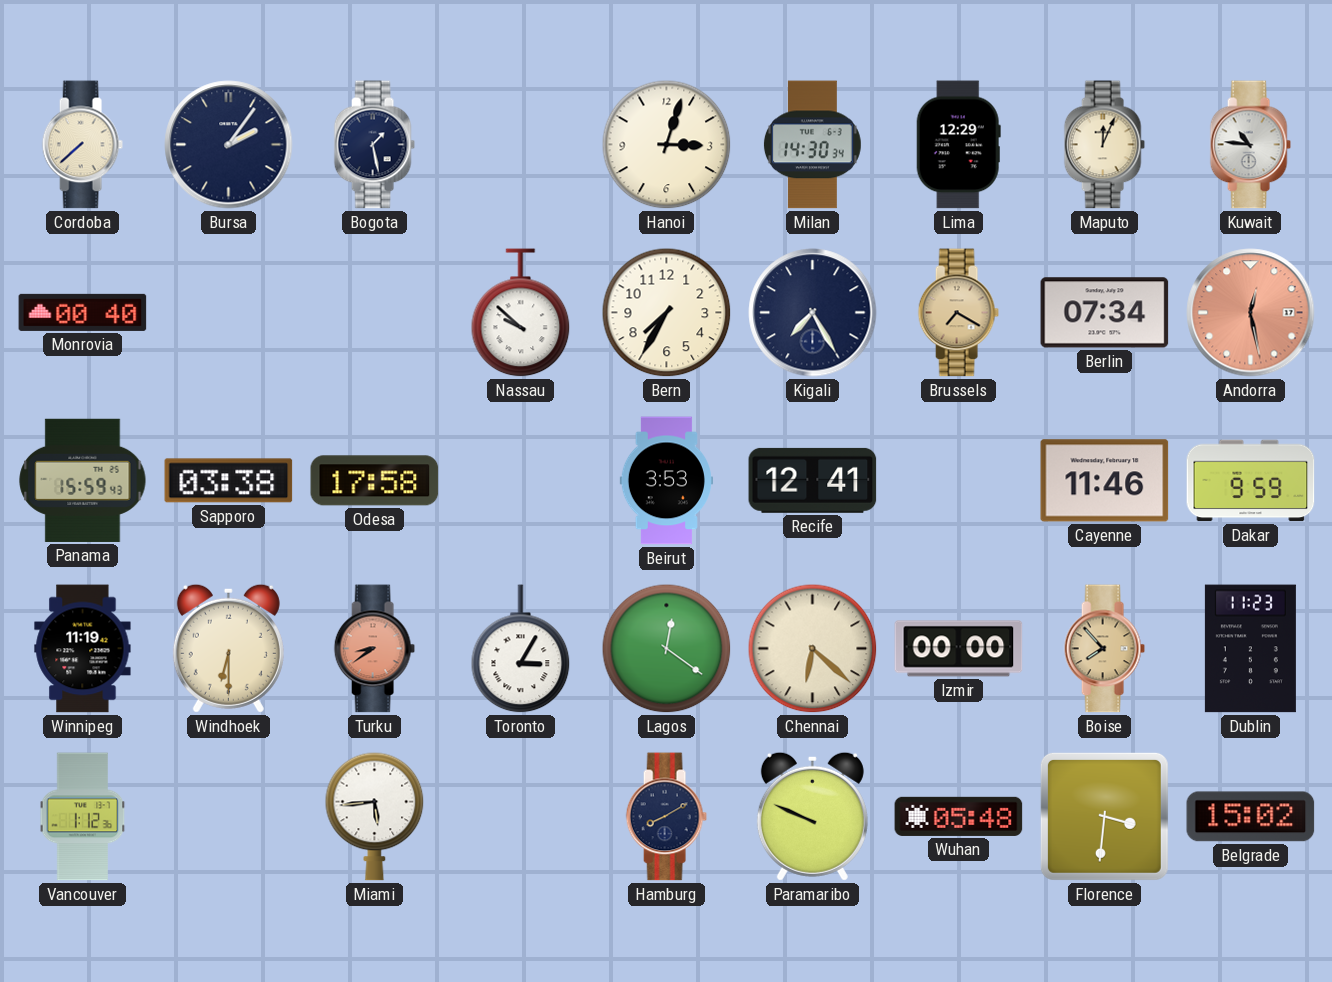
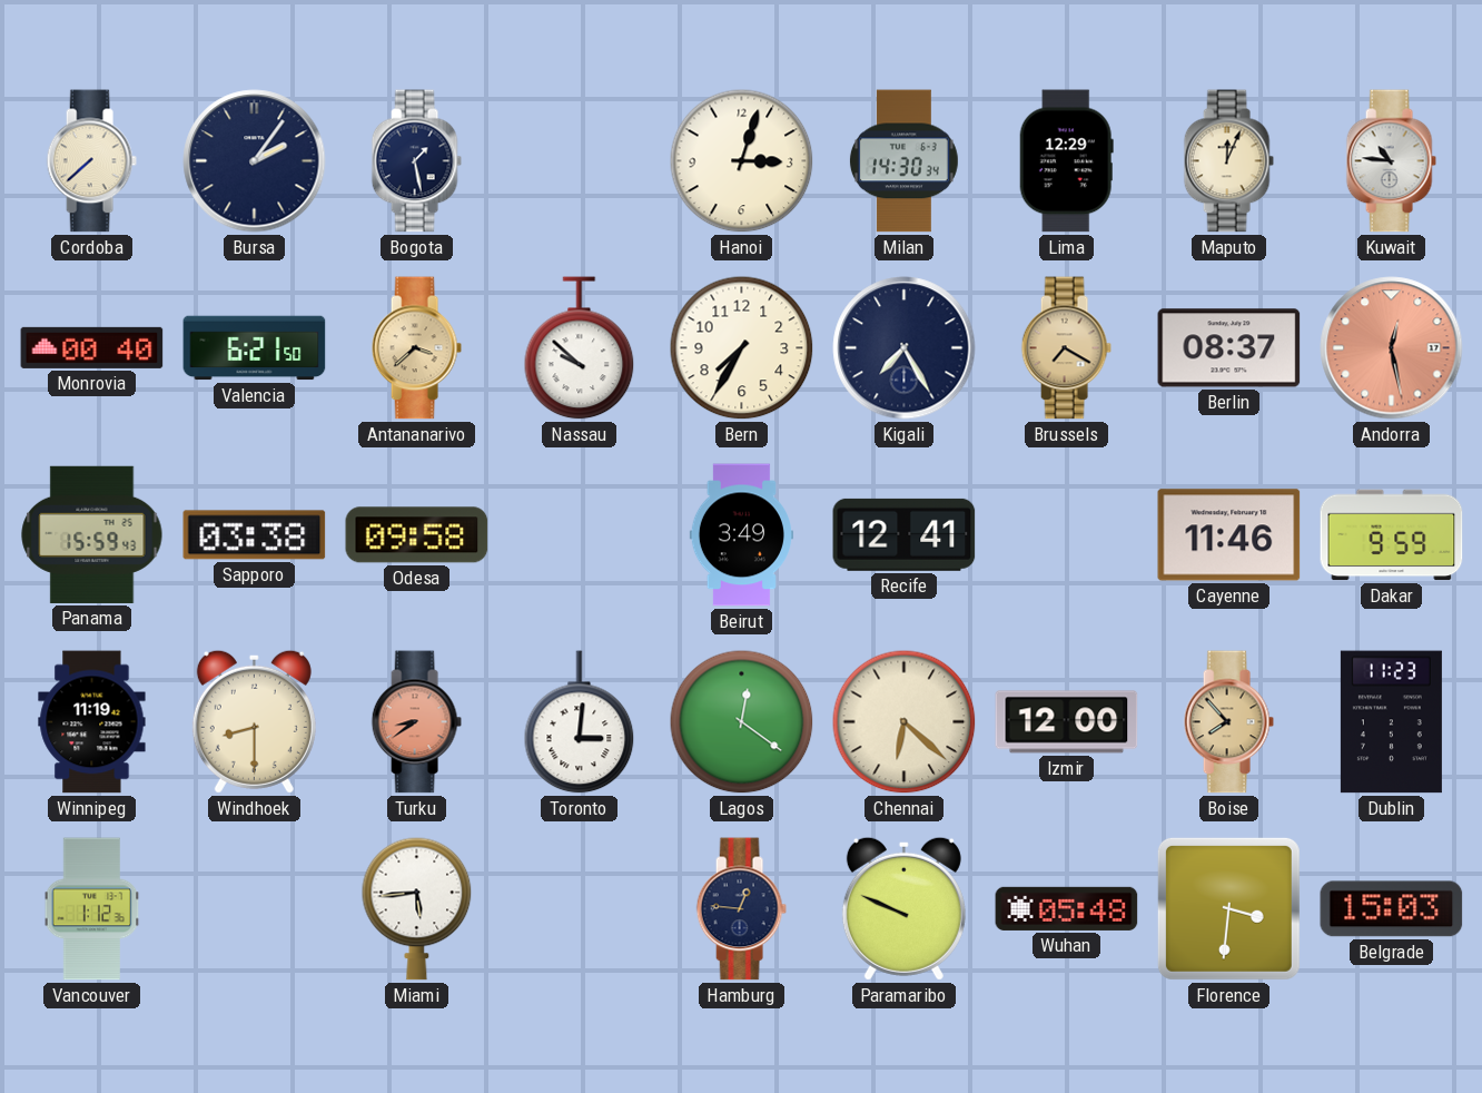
Valencia: none -> 6:21
Antananarivo: none -> 3:38
Berlin: 07:34 -> 08:37
Odesa: 17:58 -> 09:58
Beirut: 3:53 -> 3:49
Windhoek: 6:30 -> 8:30
Toronto: 3:05 -> 3:01
Izmir: 00:00 -> 12:00
Hamburg: 8:10 -> 12:46
Belgrade: 15:02 -> 15:03
